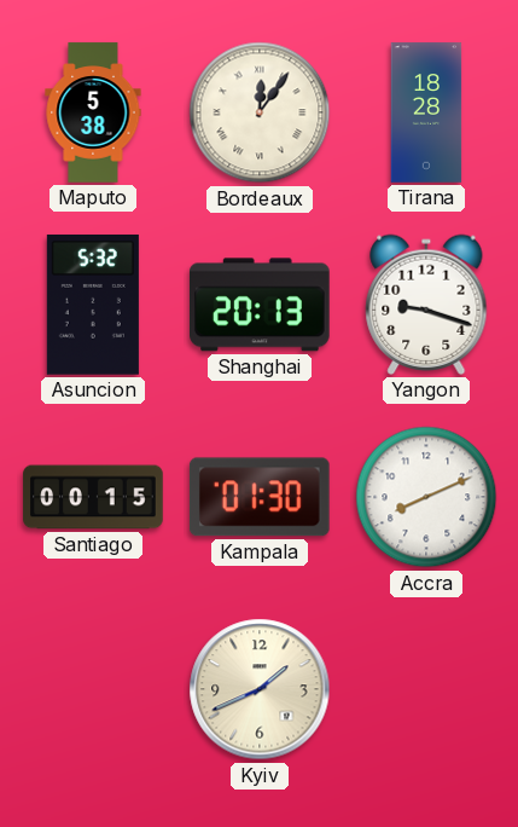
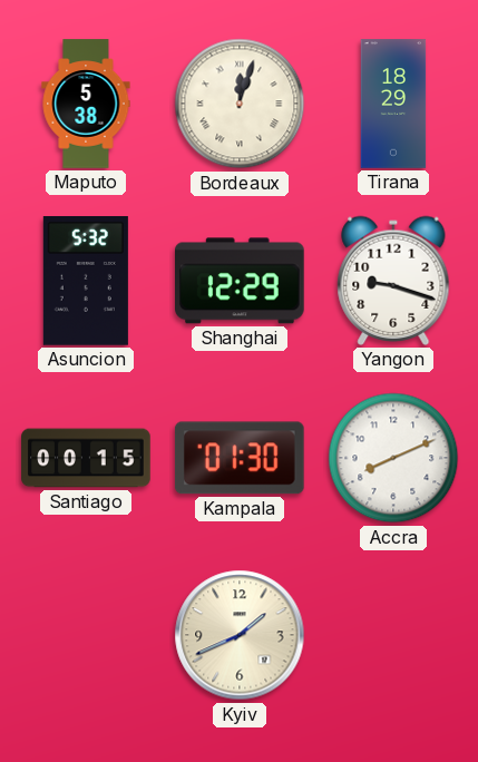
Bordeaux: 12:06 -> 12:03
Tirana: 18:28 -> 18:29
Shanghai: 20:13 -> 12:29
